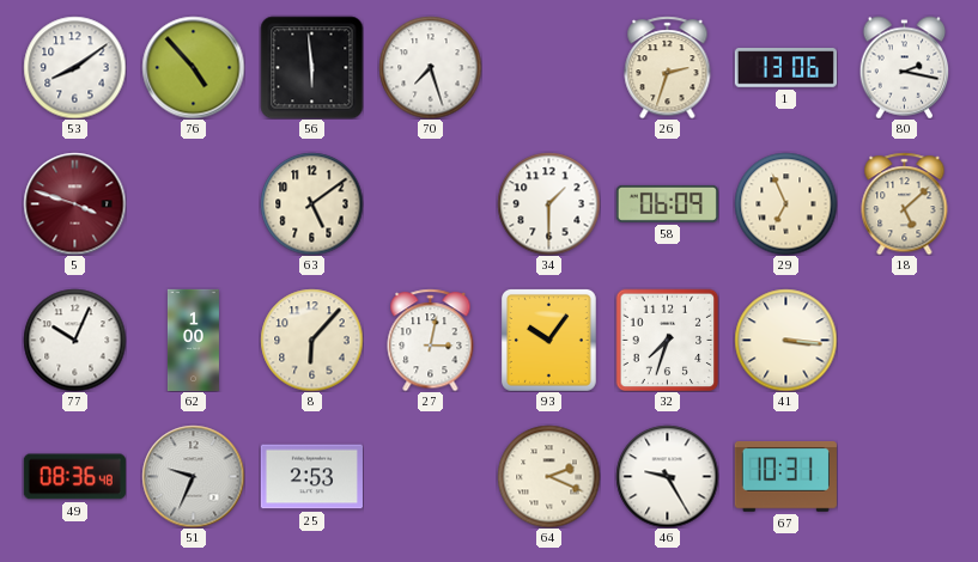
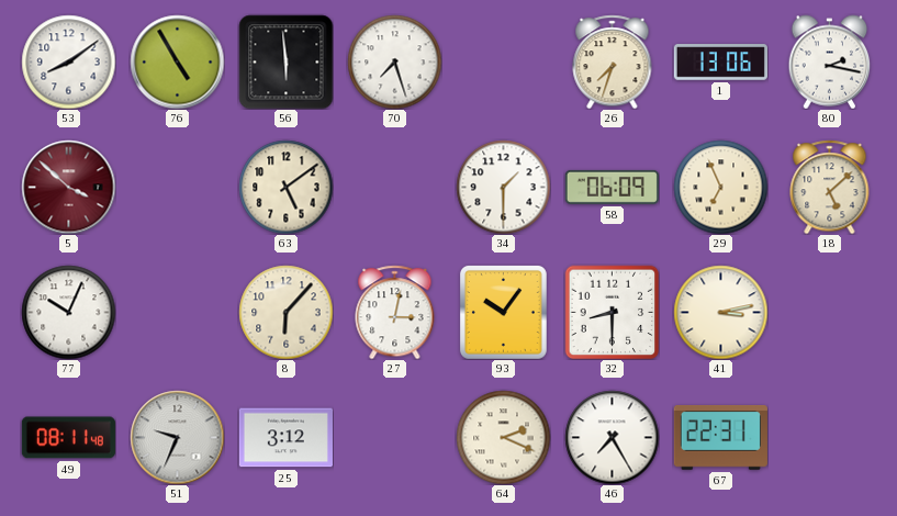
76: 4:53 -> 4:55
26: 2:33 -> 7:33
5: 3:48 -> 3:52
62: 1:00 -> none
32: 7:33 -> 8:30
41: 3:16 -> 3:13
49: 08:36 -> 08:11
25: 2:53 -> 3:12
46: 9:25 -> 7:25
67: 10:31 -> 22:31
